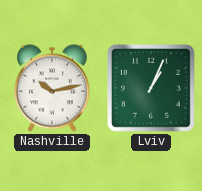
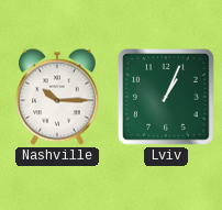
Nashville: 10:13 -> 10:15
